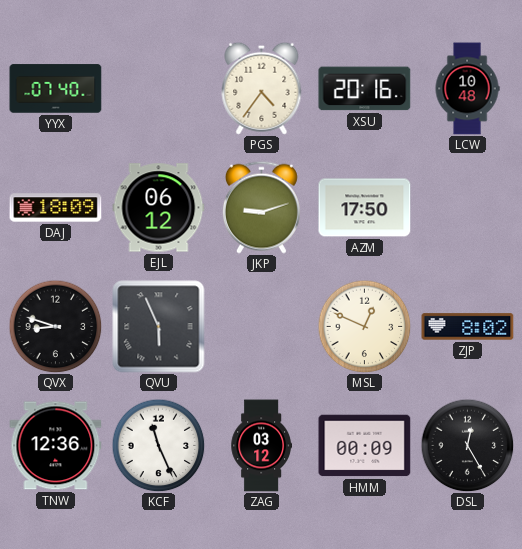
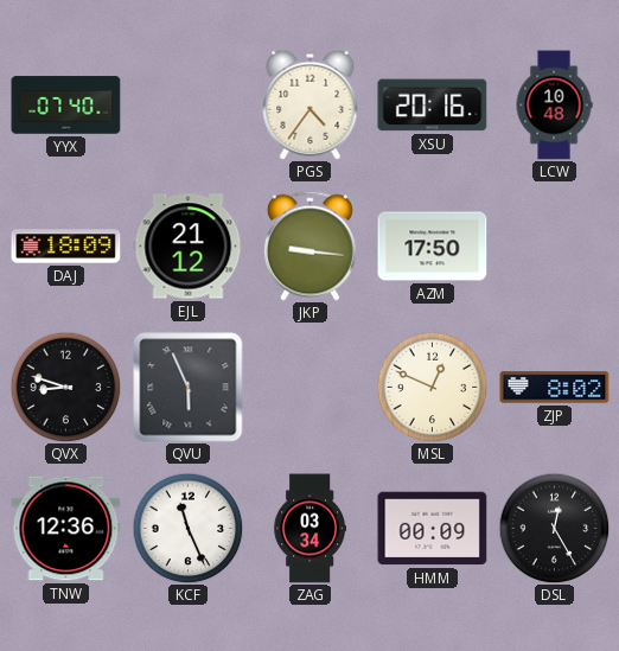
EJL: 06:12 -> 21:12
JKP: 9:12 -> 9:16
ZAG: 03:12 -> 03:34
